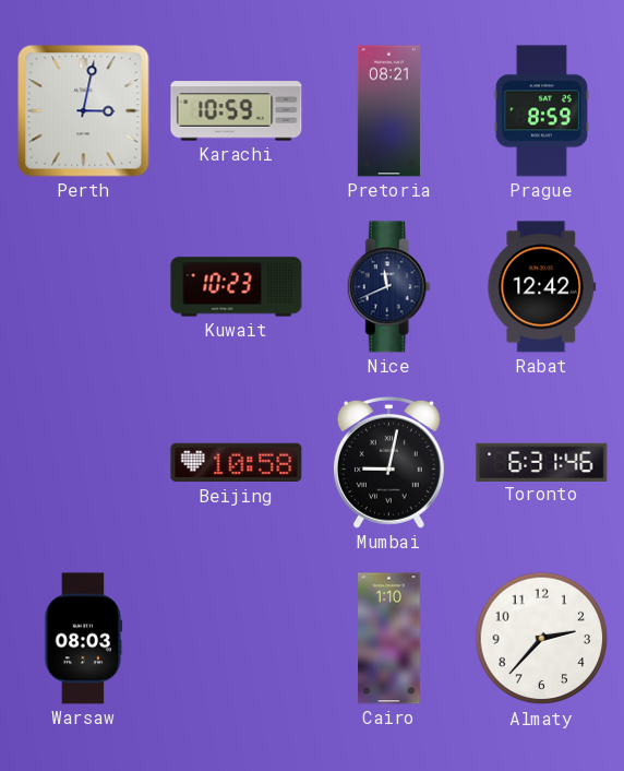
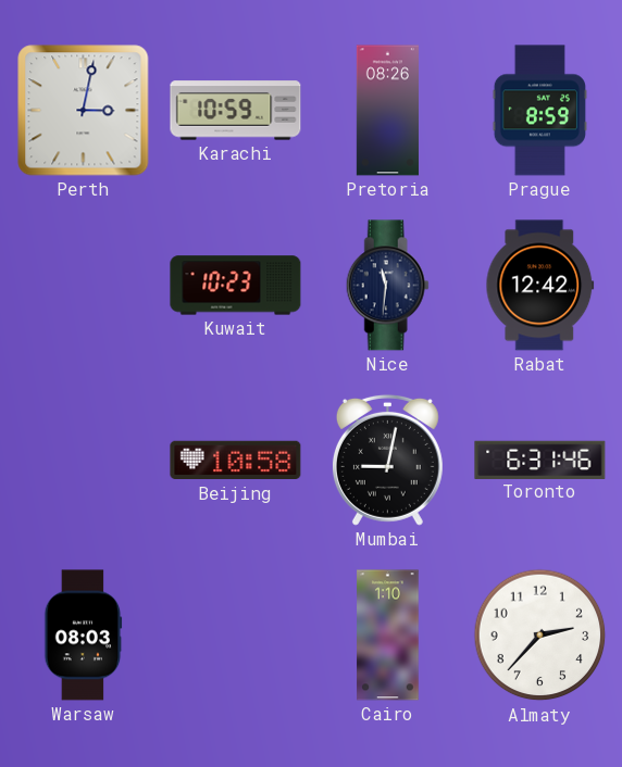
Pretoria: 08:21 -> 08:26
Nice: 11:41 -> 11:31
